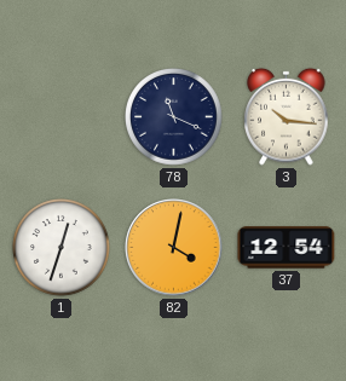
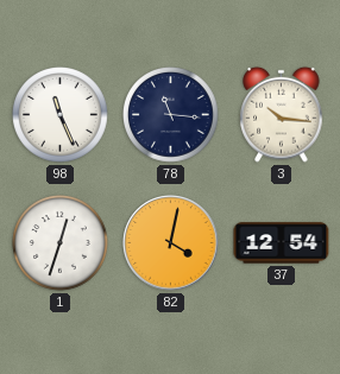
98: none -> 11:26
78: 11:19 -> 11:16
